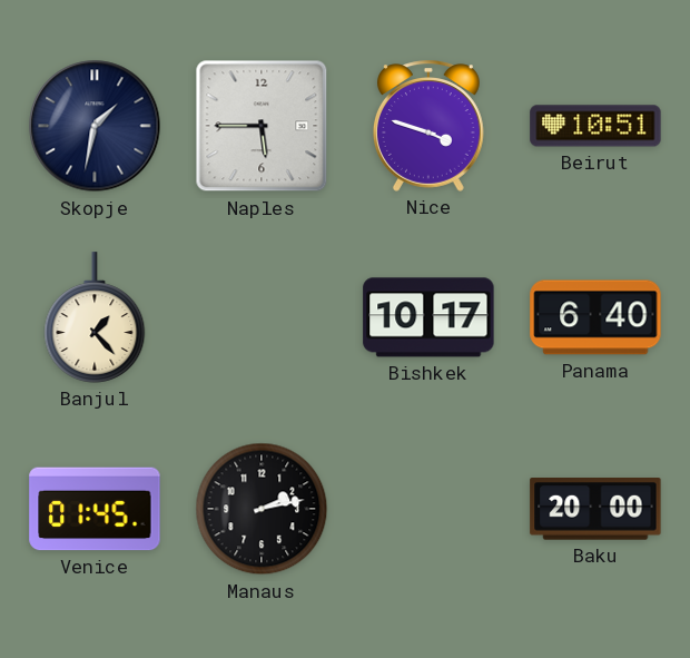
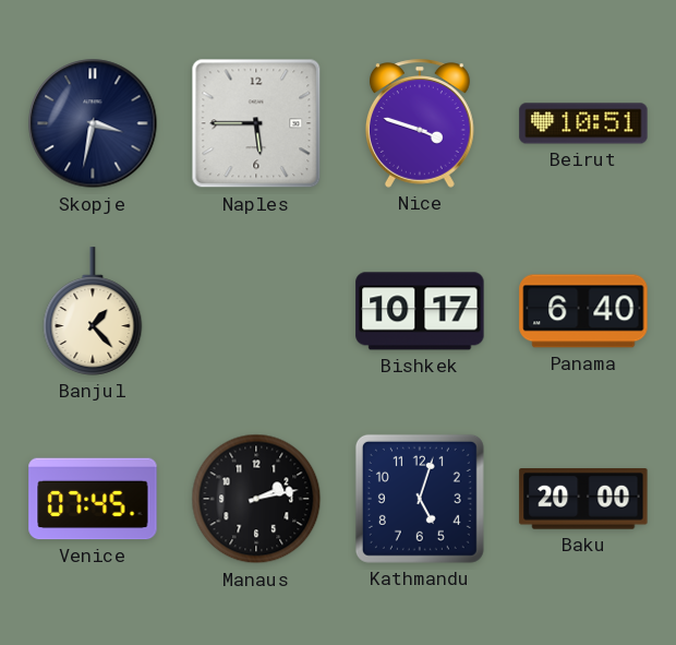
Skopje: 1:32 -> 3:32
Venice: 01:45 -> 07:45
Kathmandu: none -> 5:03
